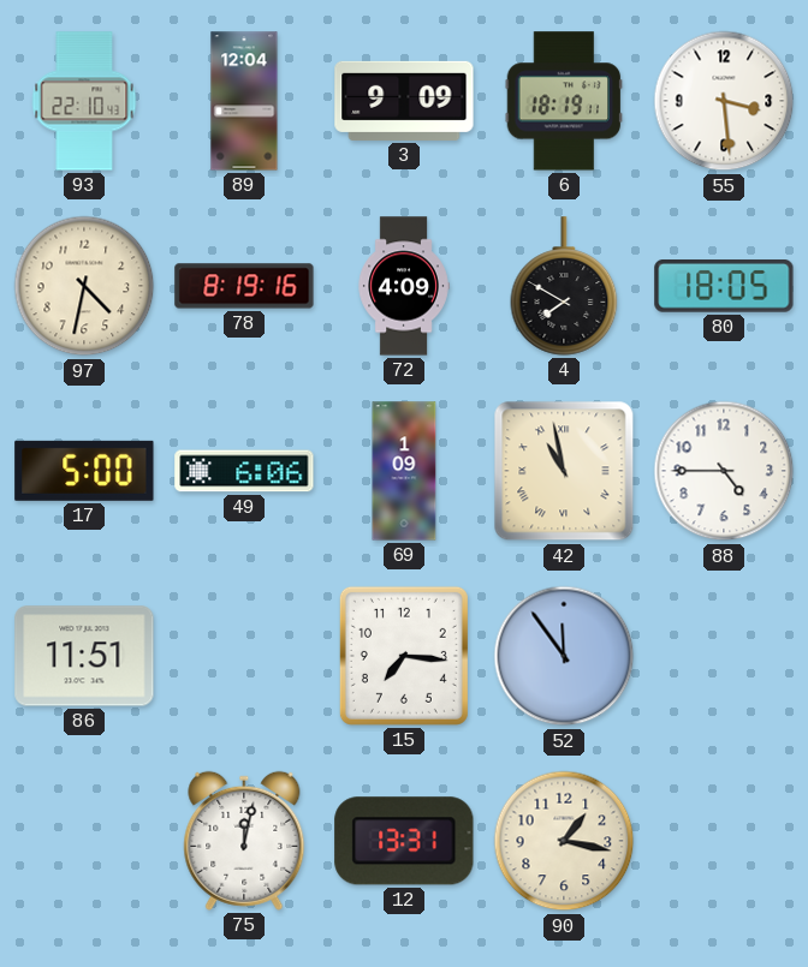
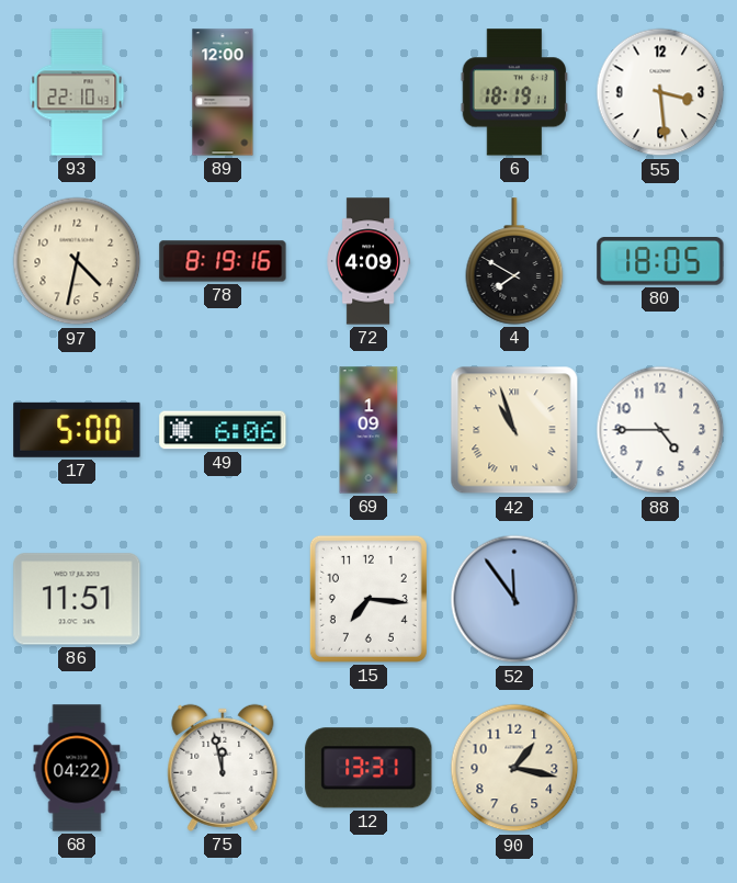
89: 12:04 -> 12:00
3: 9:09 -> none
42: 10:58 -> 10:57
68: none -> 04:22
75: 12:02 -> 11:58
